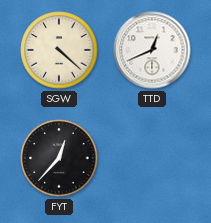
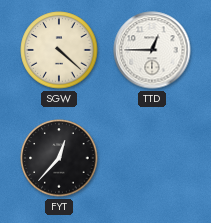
TTD: 12:41 -> 12:45
